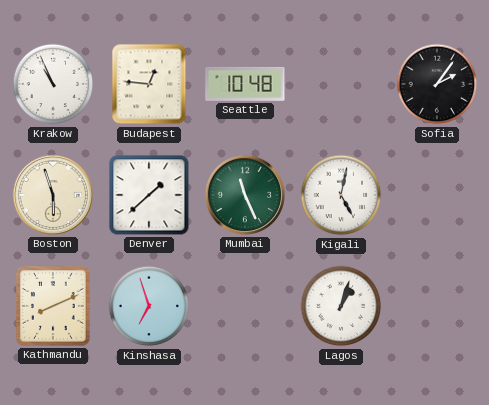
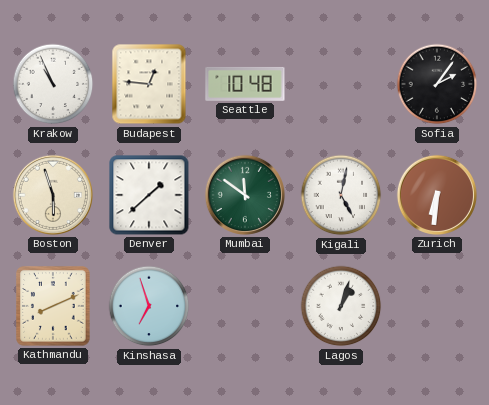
Mumbai: 11:26 -> 11:51
Zurich: none -> 6:31
